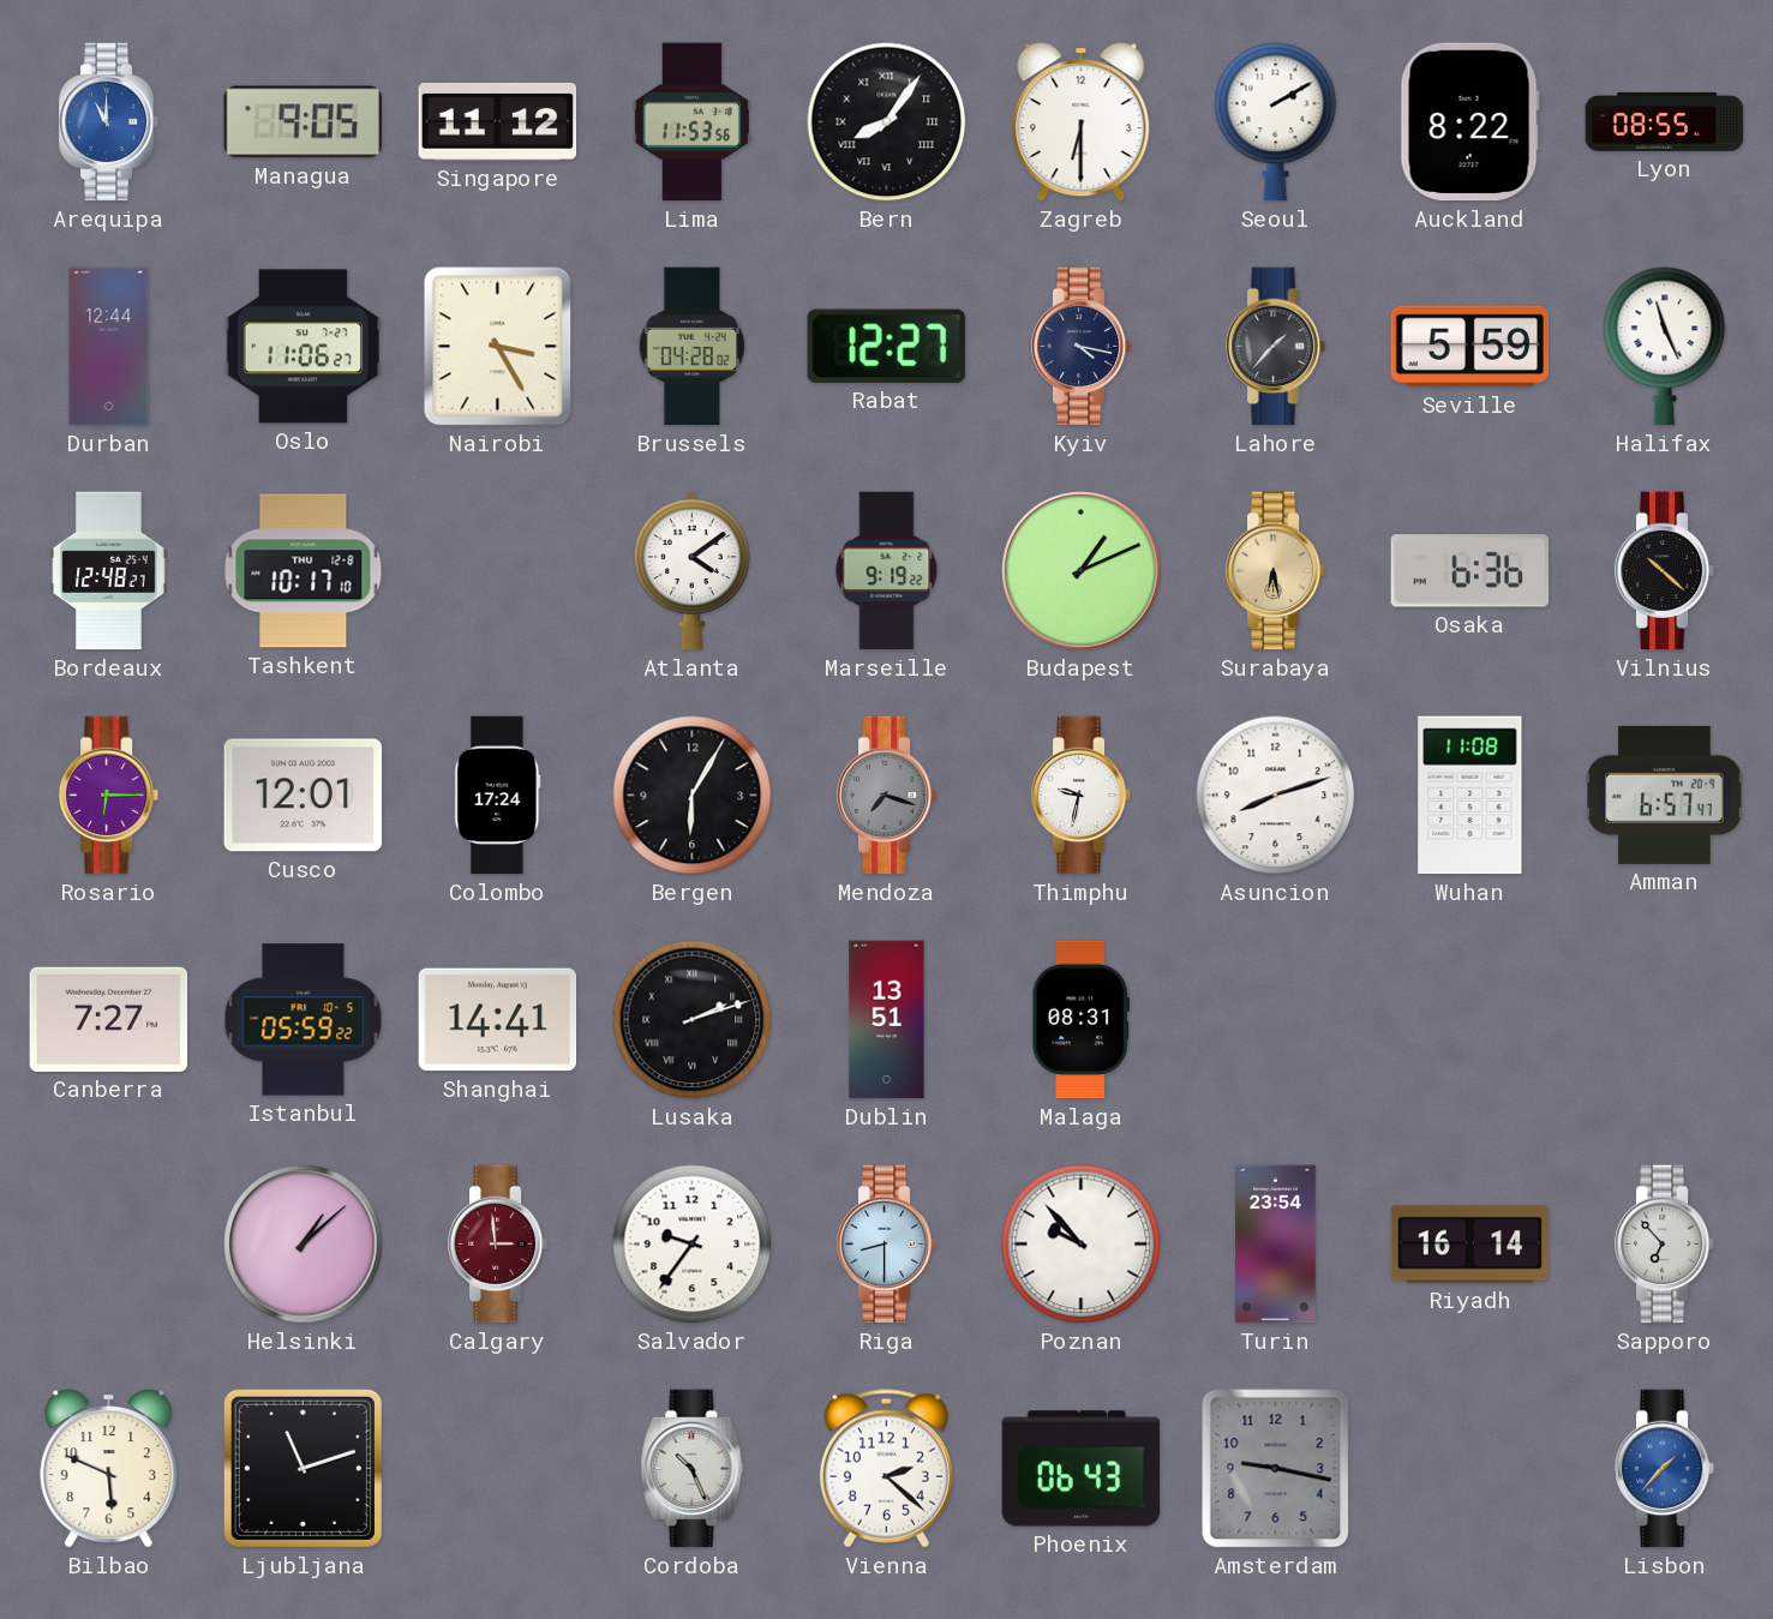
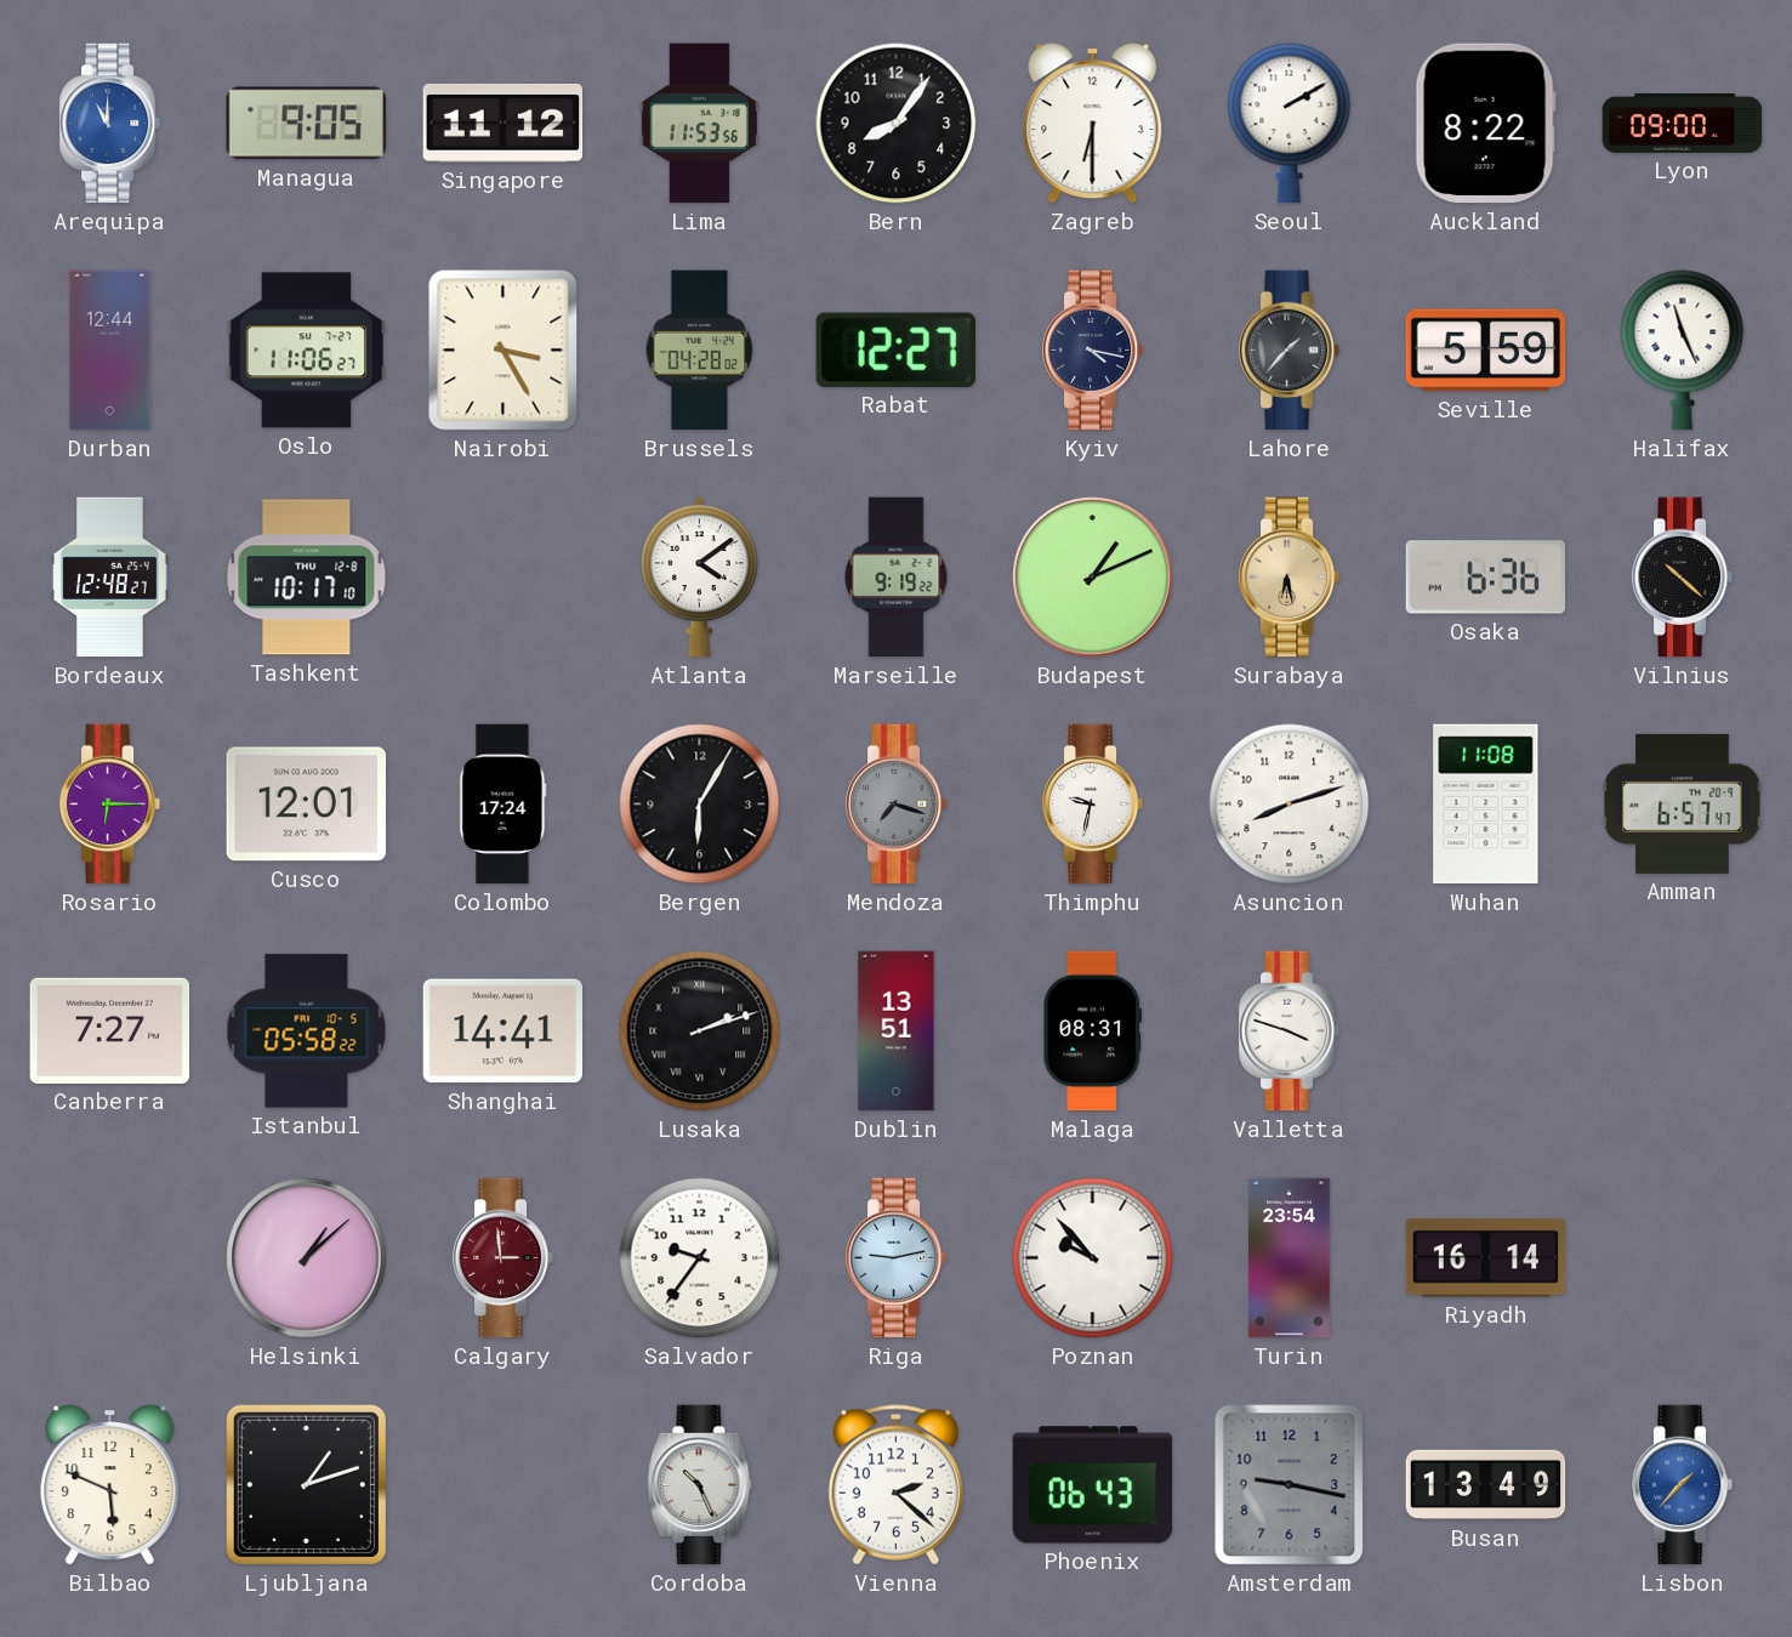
Bern numerals: Roman -> Arabic
Lyon: 08:55 -> 09:00
Istanbul: 05:59 -> 05:58
Valletta: none -> 3:48
Riga: 8:30 -> 9:13
Sapporo: 6:53 -> none
Ljubljana: 11:12 -> 1:12
Busan: none -> 13:49
